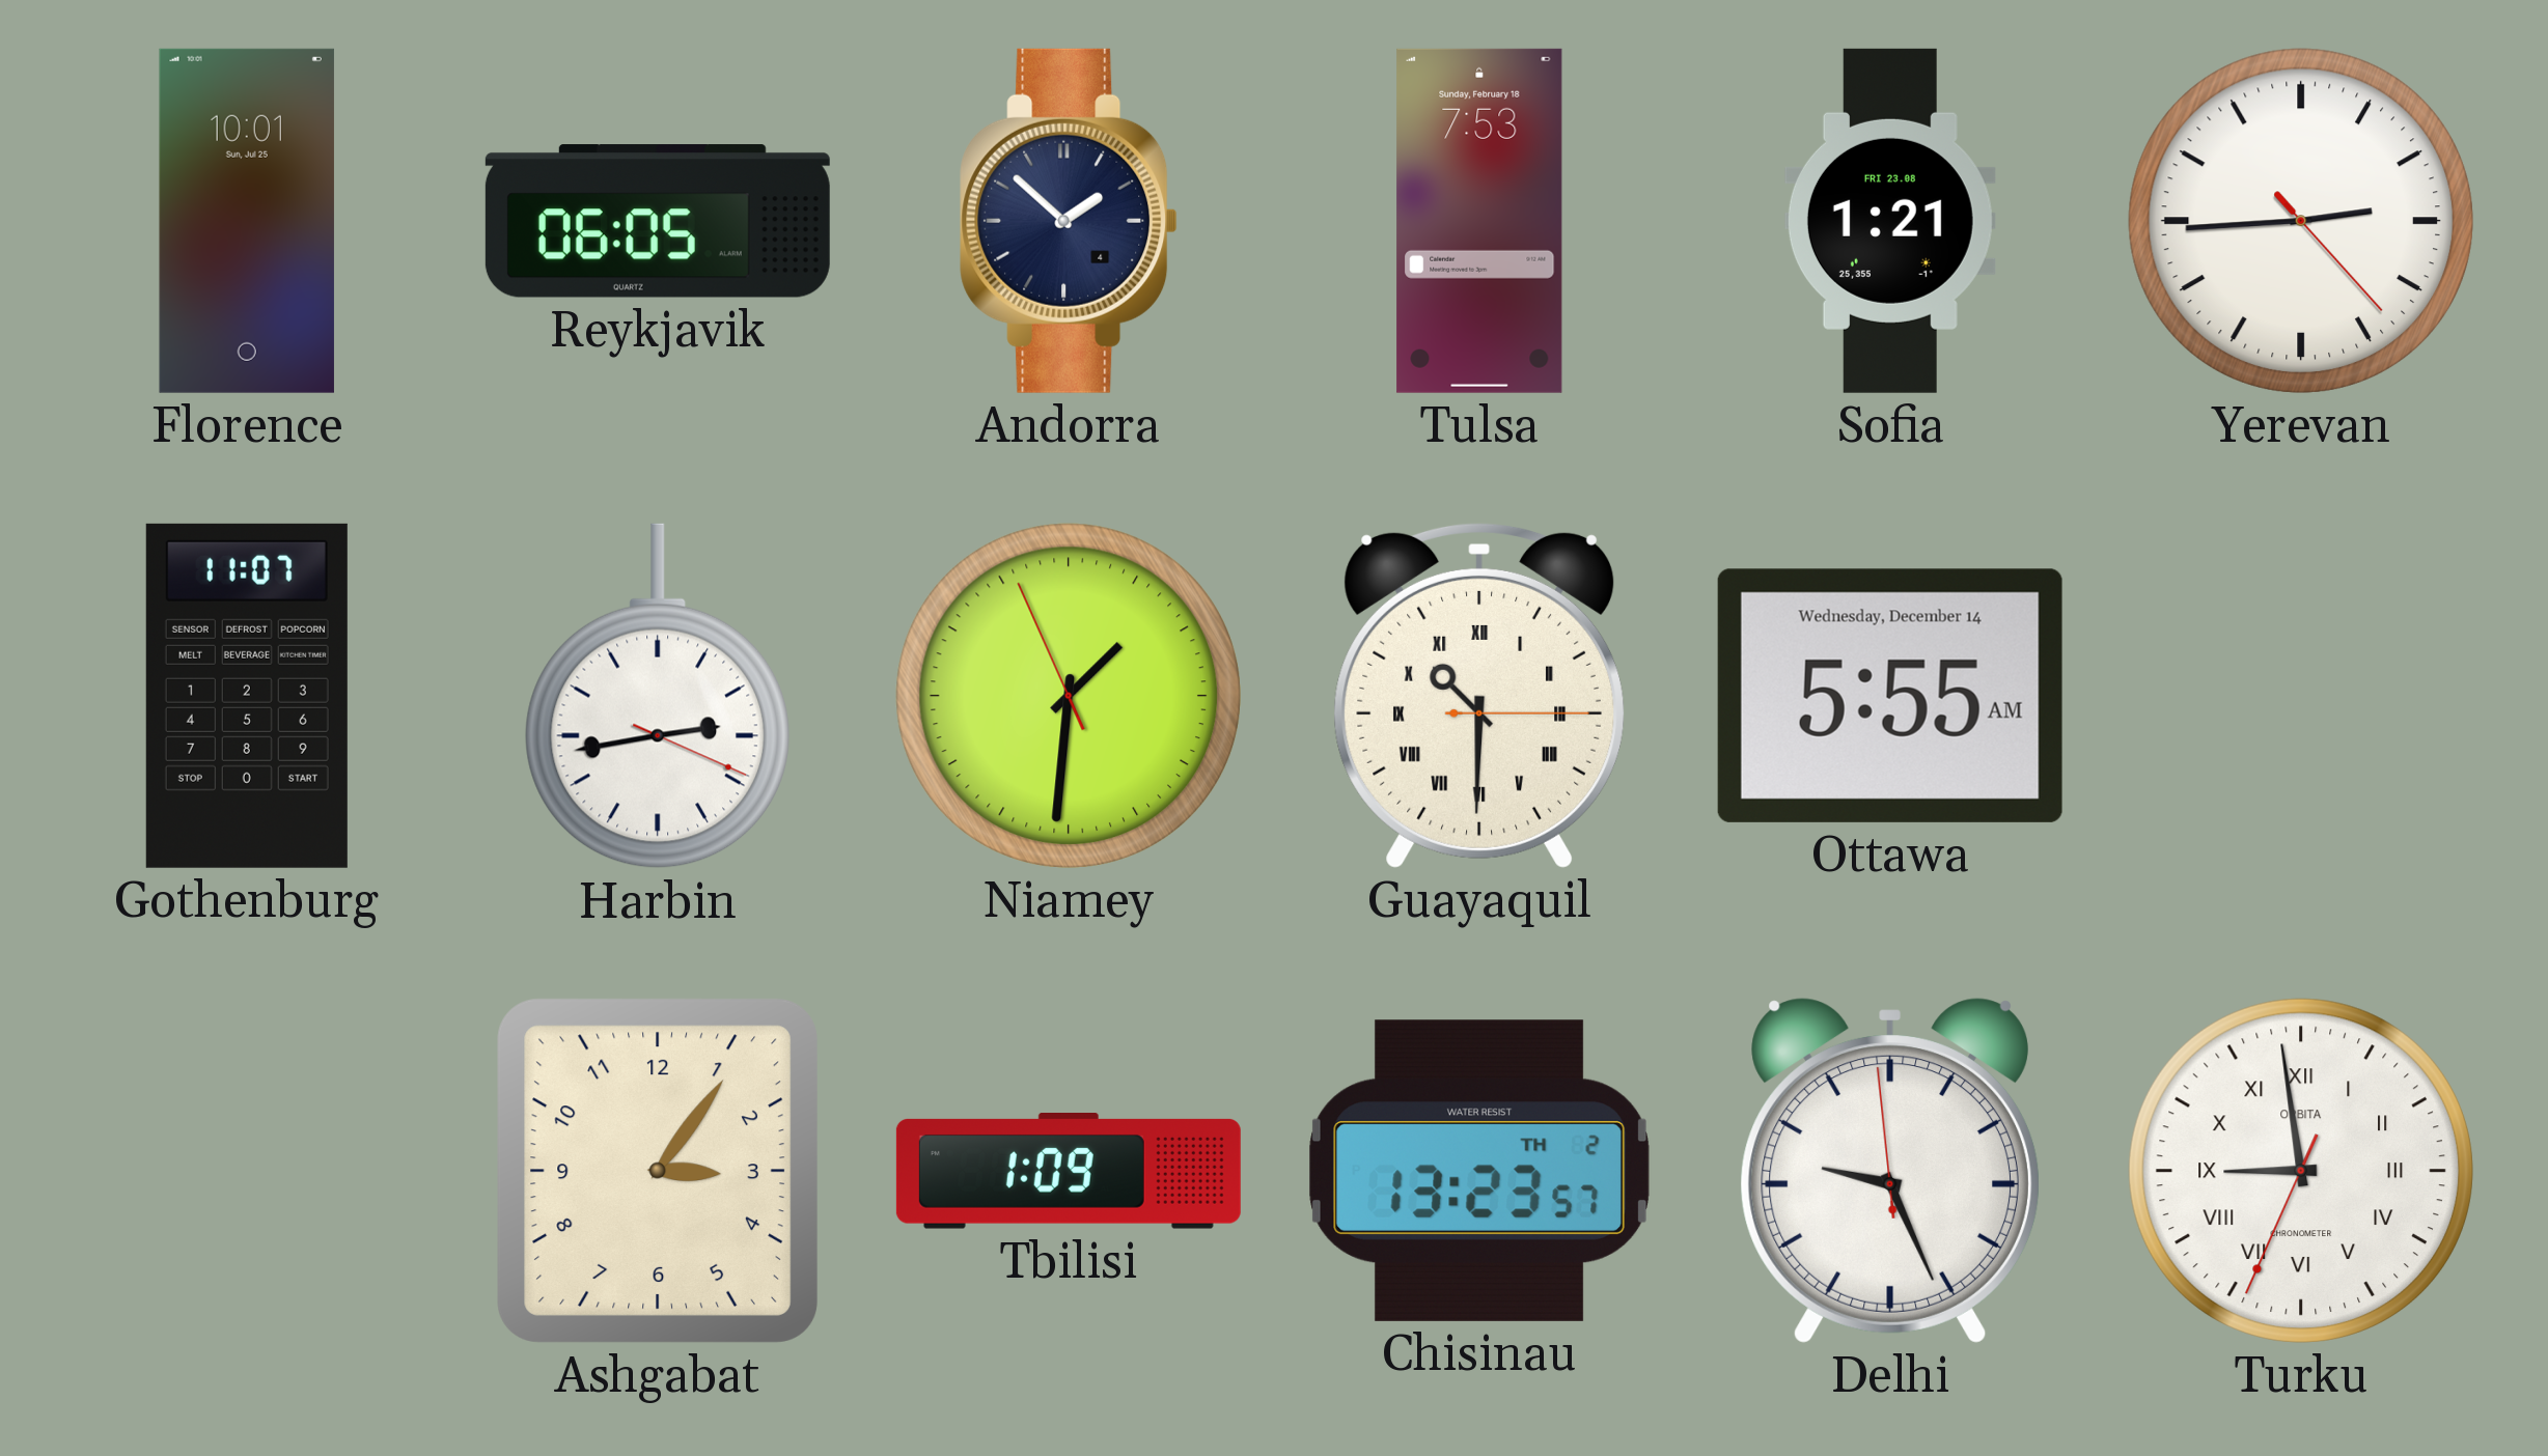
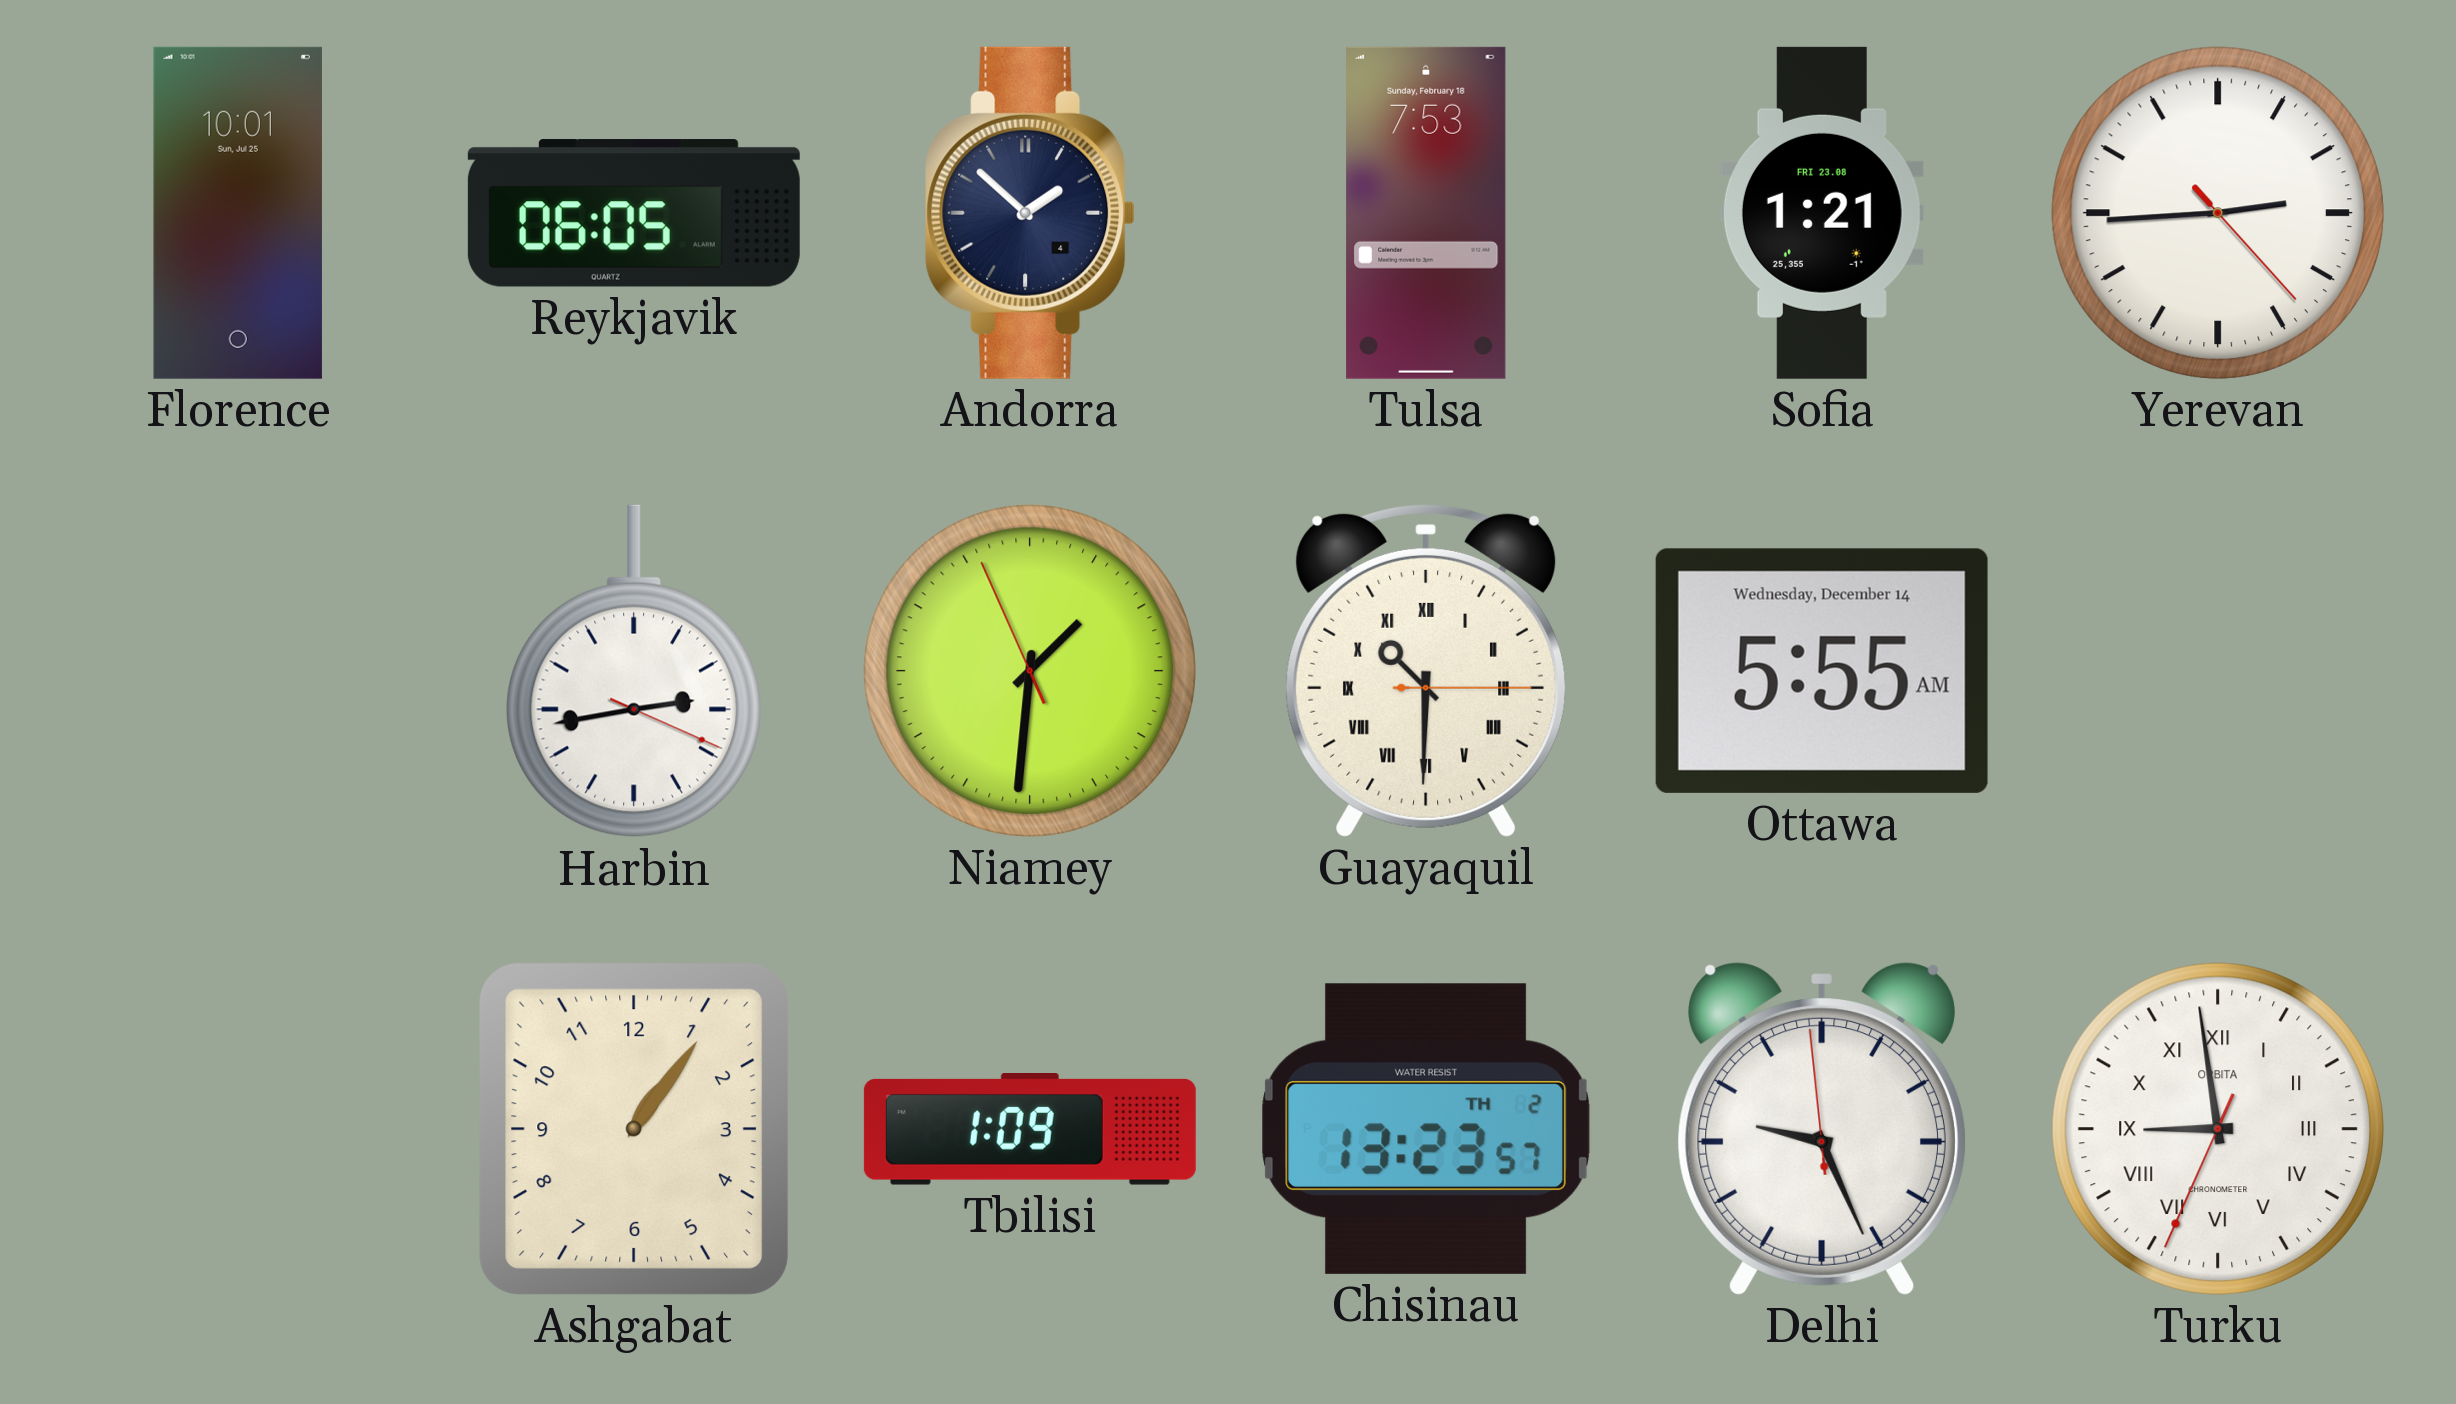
Gothenburg: 11:07 -> none
Ashgabat: 3:06 -> 1:06
